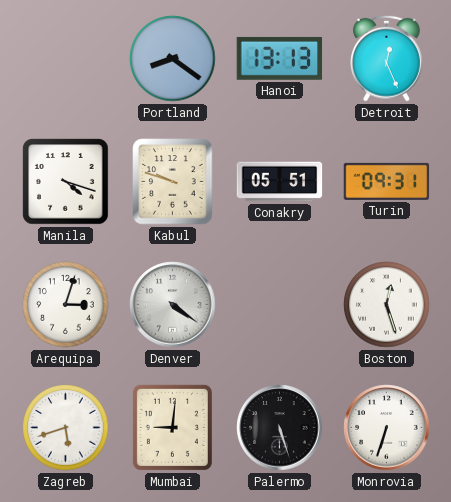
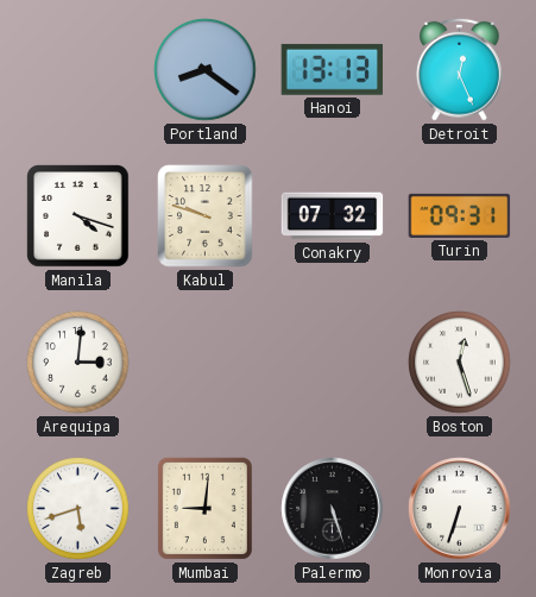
Conakry: 05:51 -> 07:32
Arequipa: 3:03 -> 3:01
Denver: 4:21 -> none
